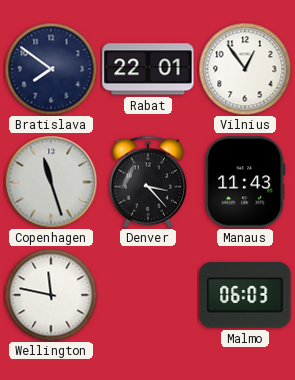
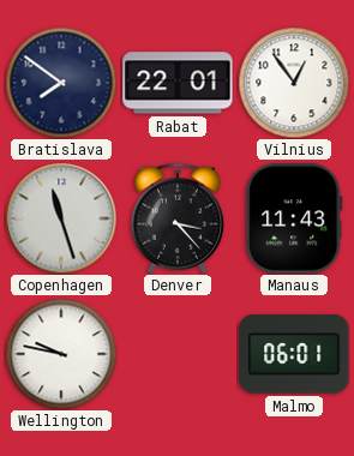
Wellington: 11:47 -> 9:47
Malmo: 06:03 -> 06:01
